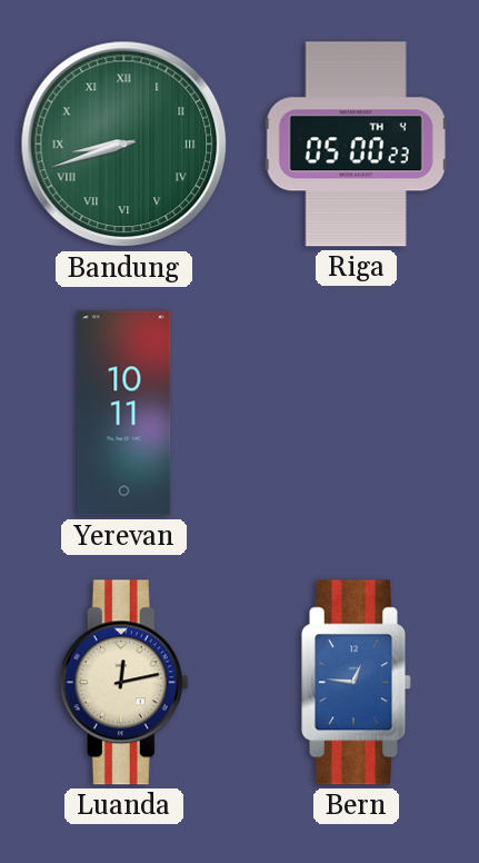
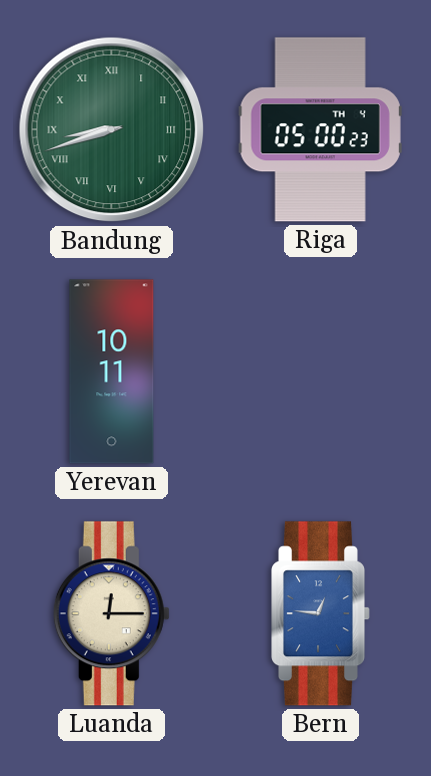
Luanda: 12:13 -> 12:15
